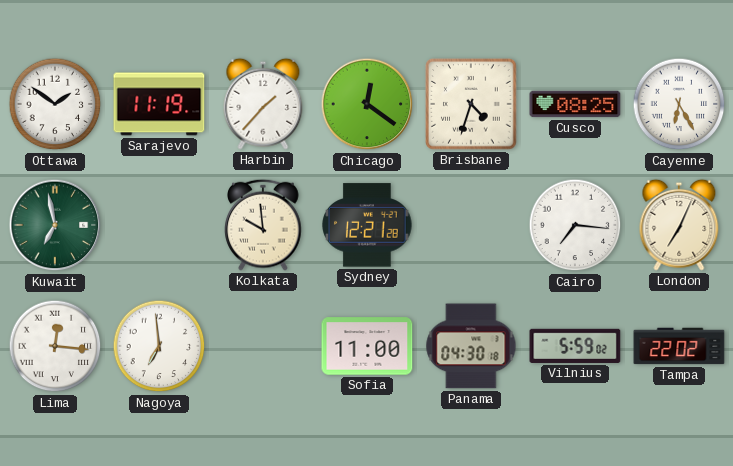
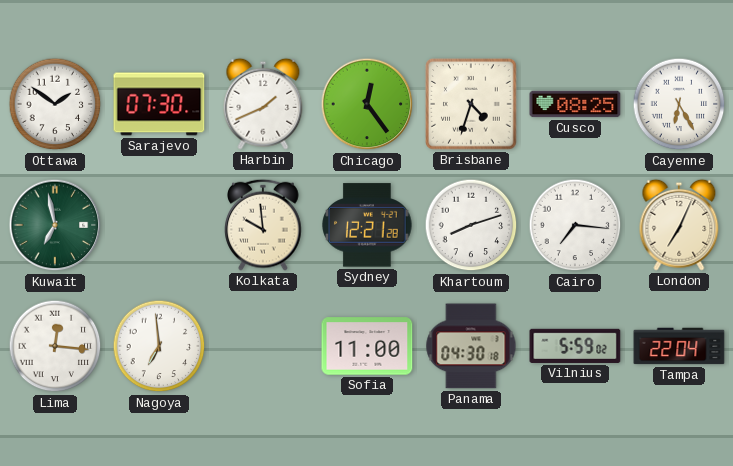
Sarajevo: 11:19 -> 07:30
Harbin: 1:37 -> 1:41
Chicago: 12:21 -> 12:24
Khartoum: none -> 8:12
Tampa: 22:02 -> 22:04
